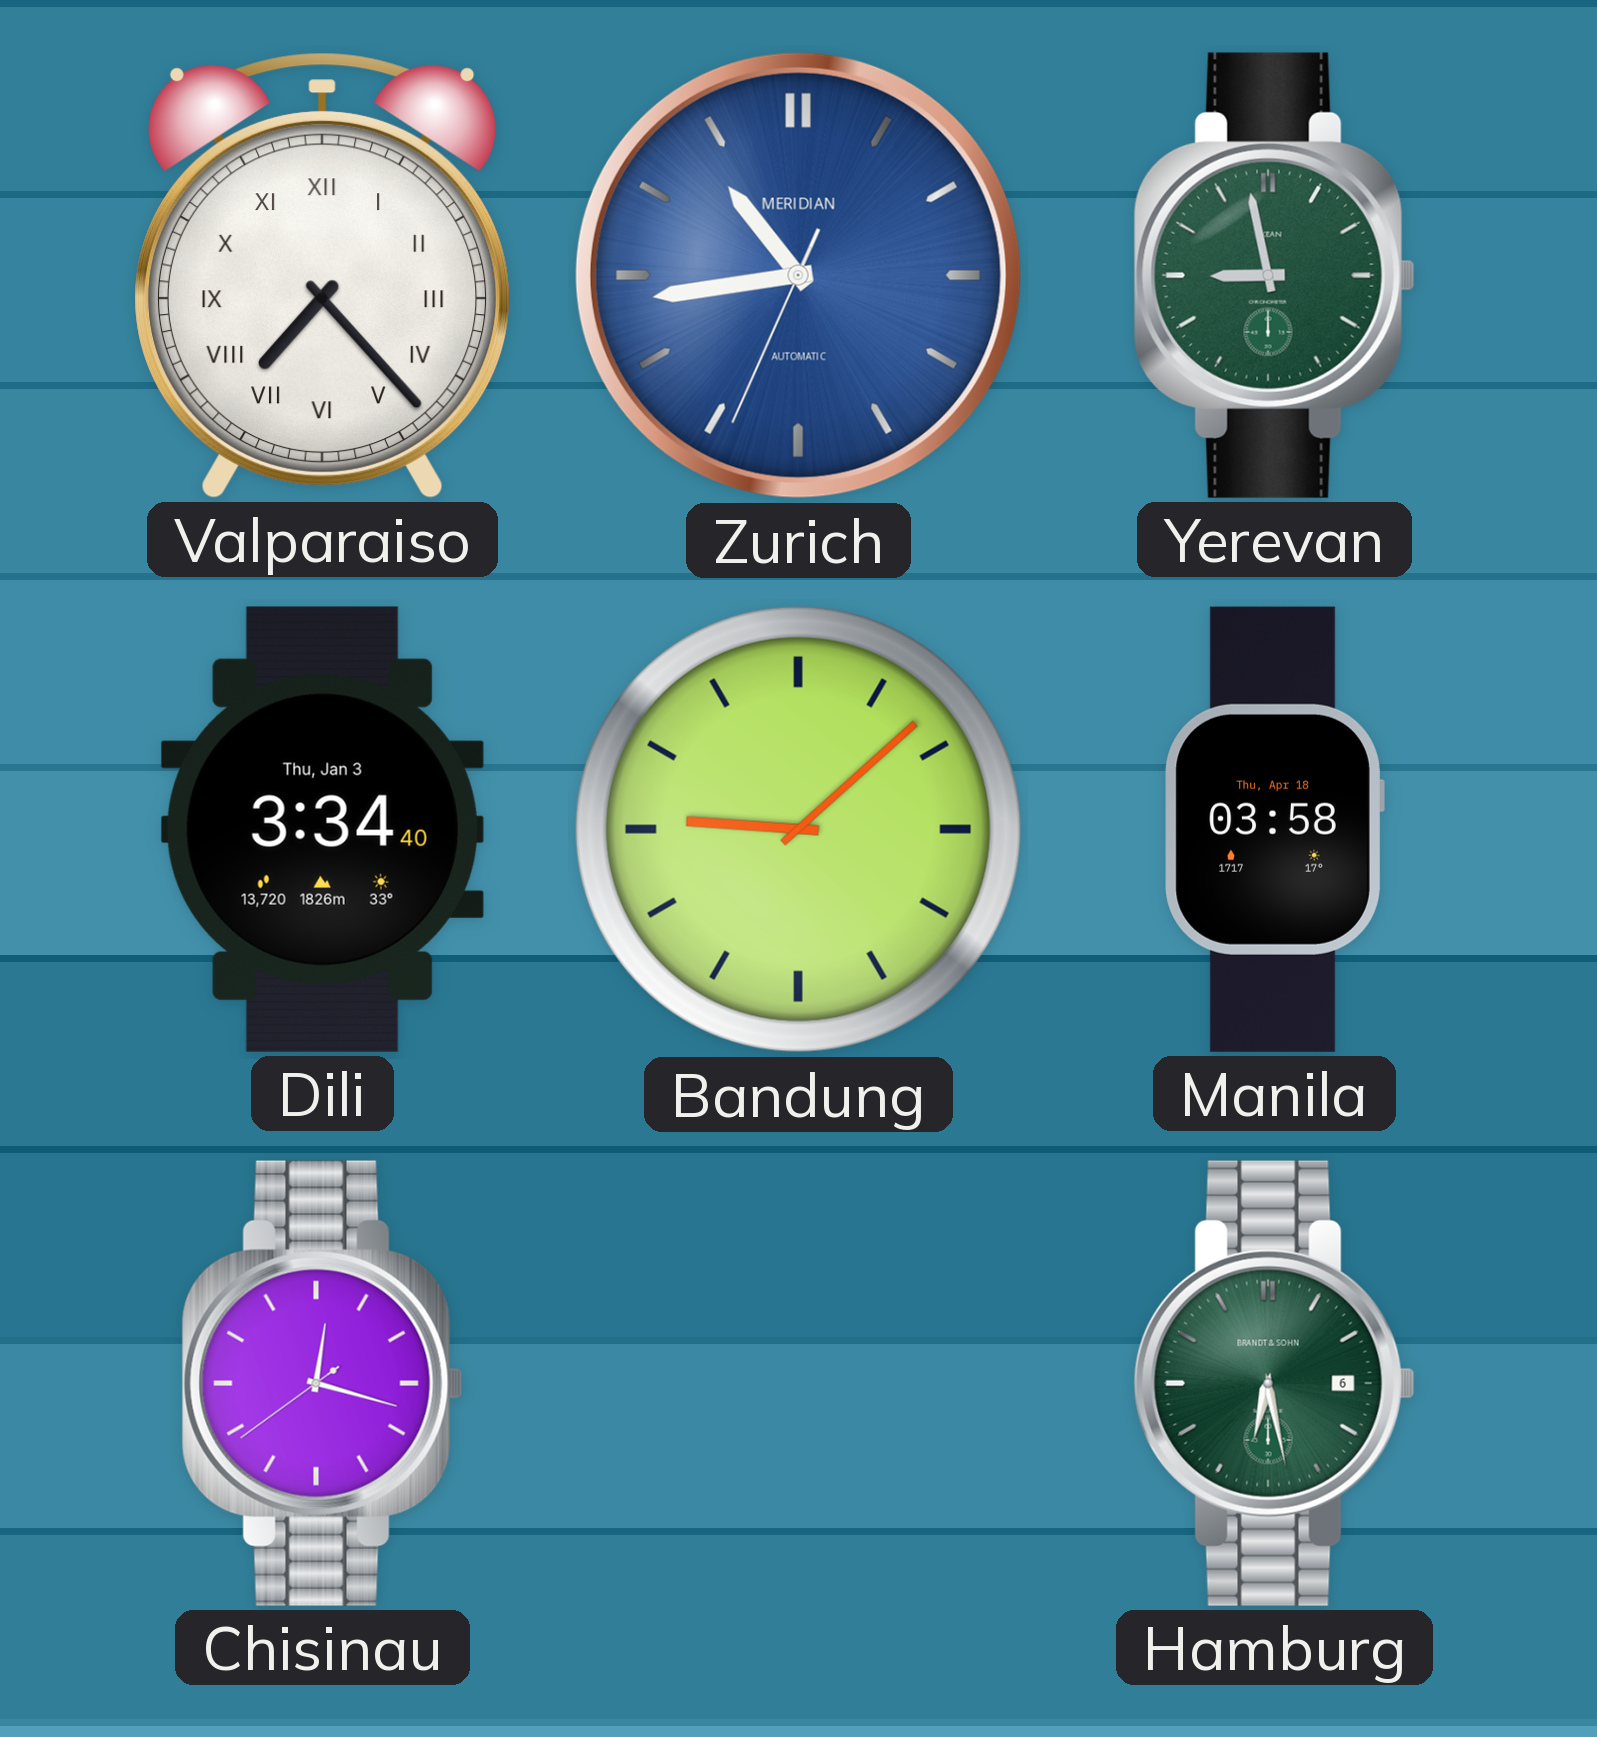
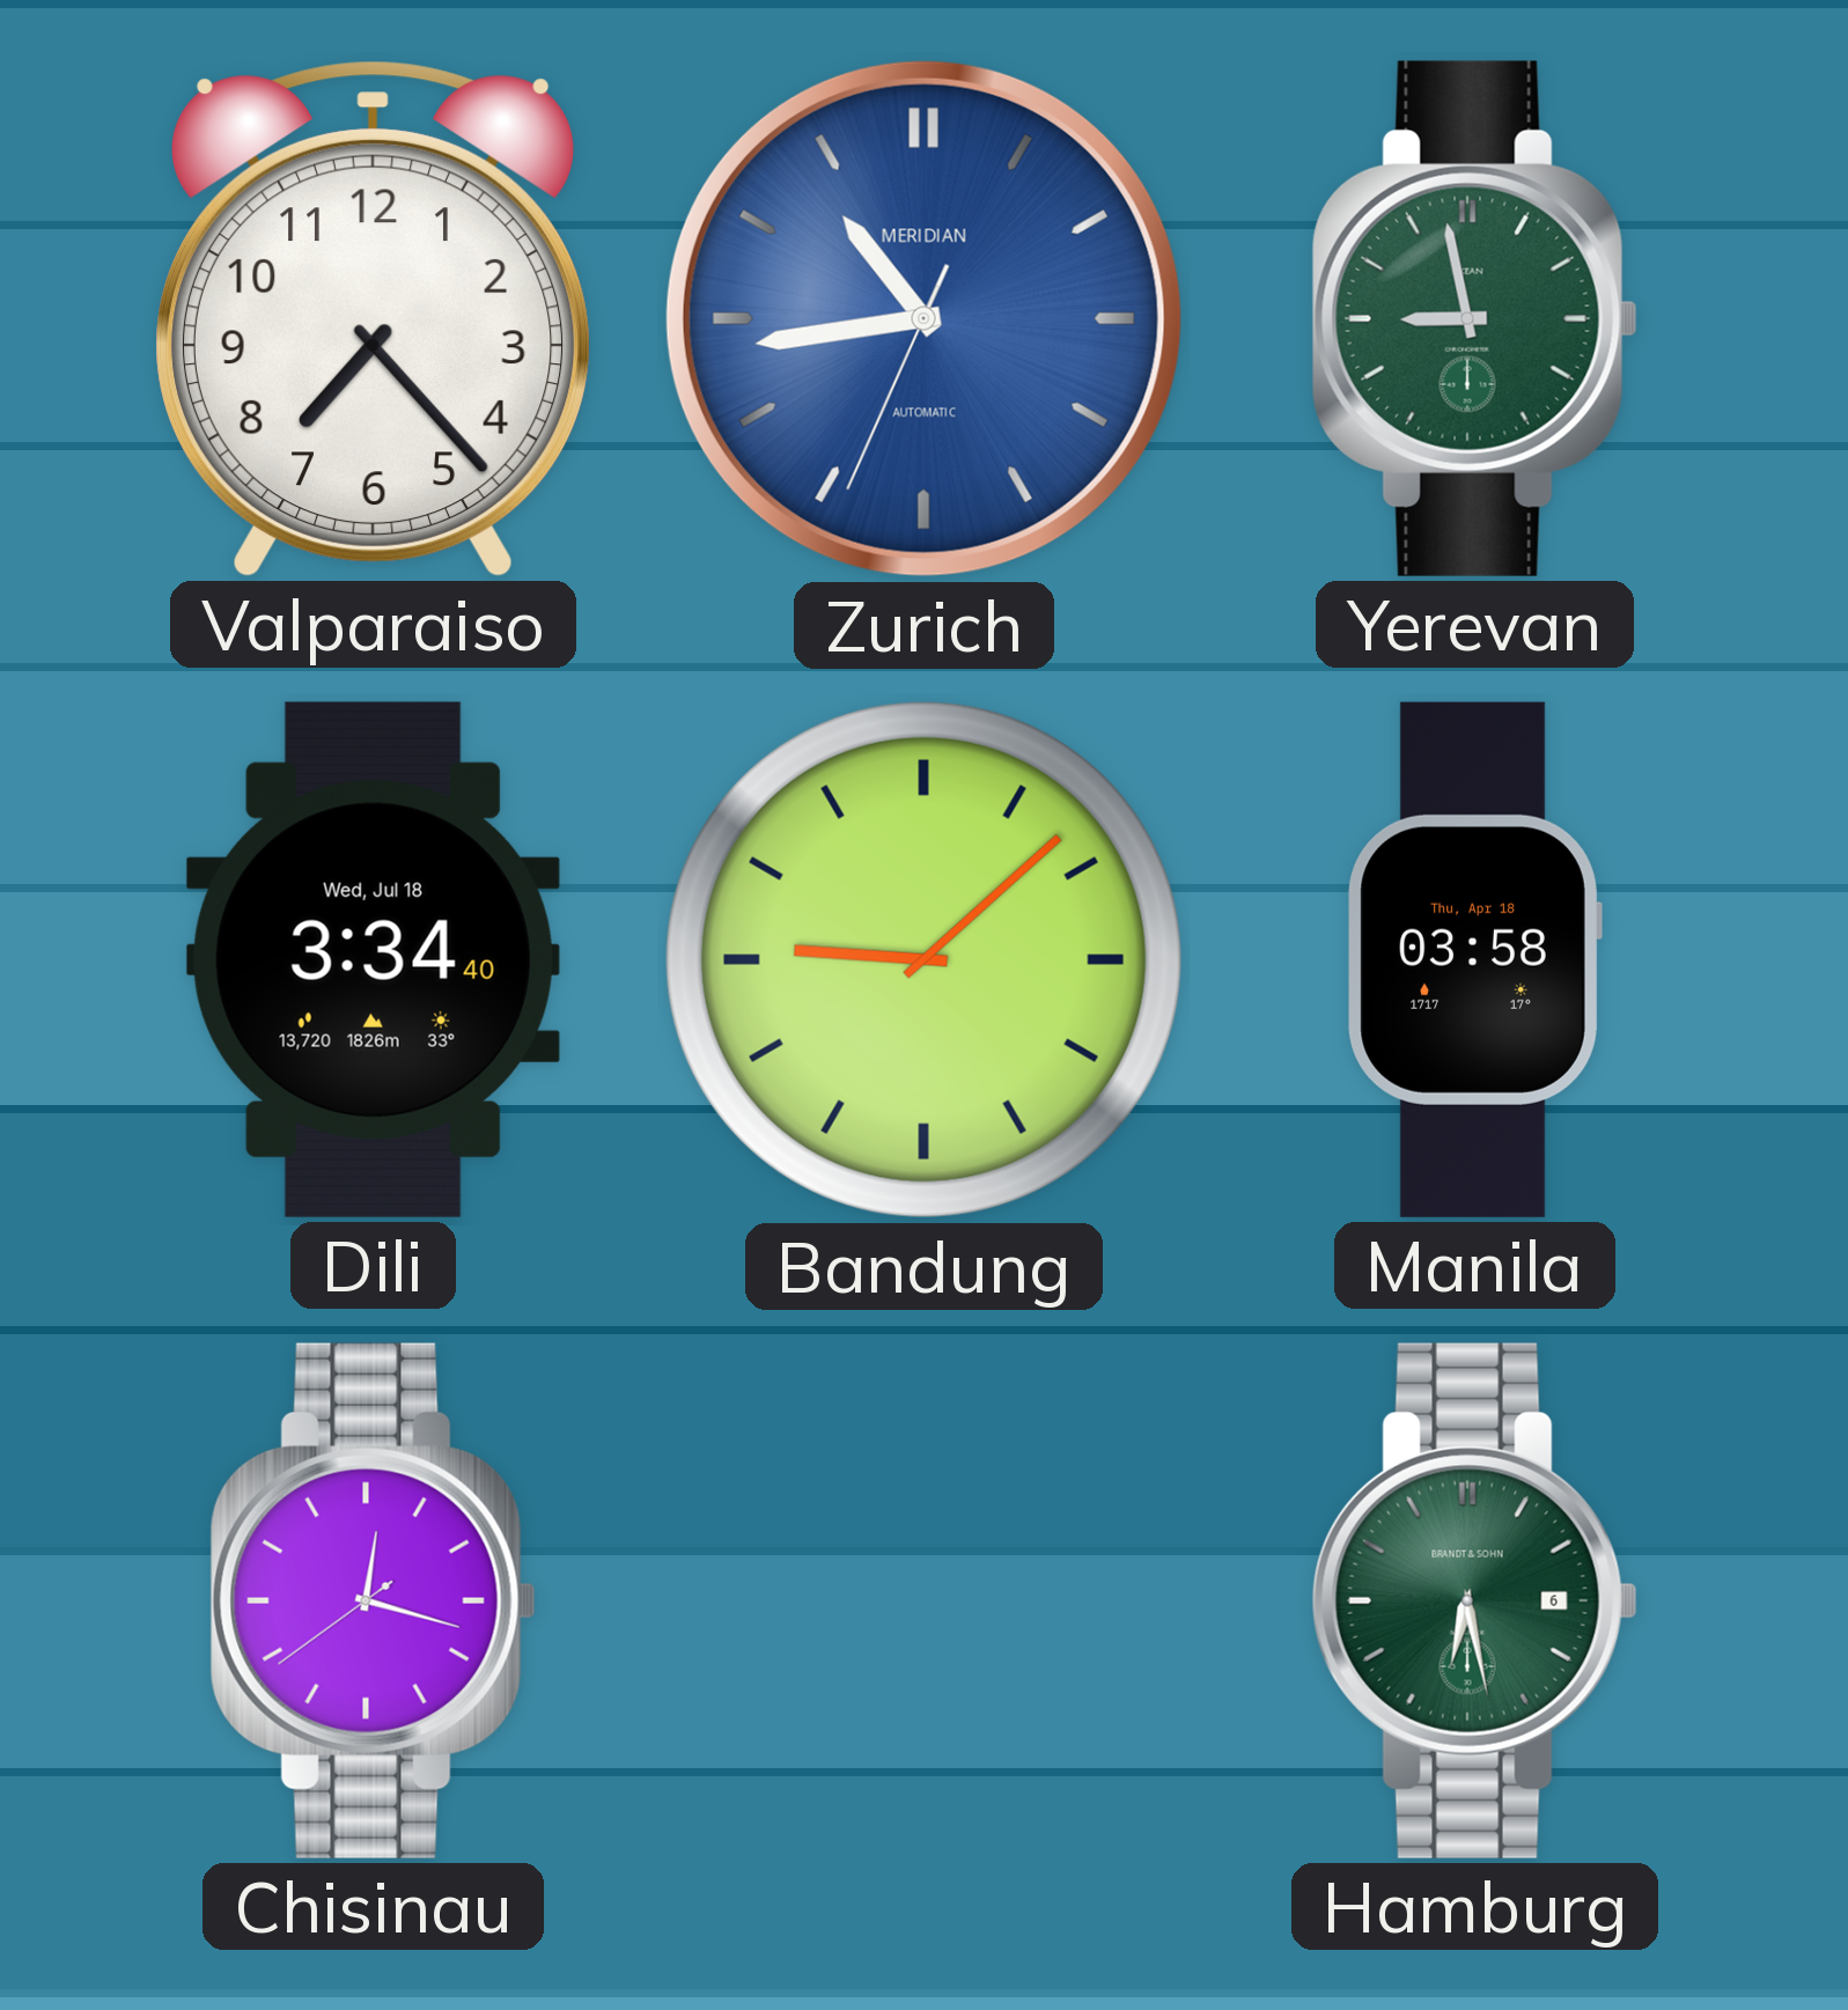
Valparaiso numerals: Roman -> Arabic
Dili date: Thu, Jan 3 -> Wed, Jul 18
